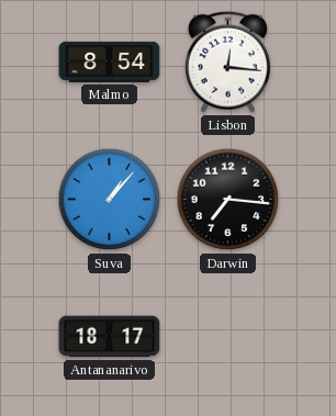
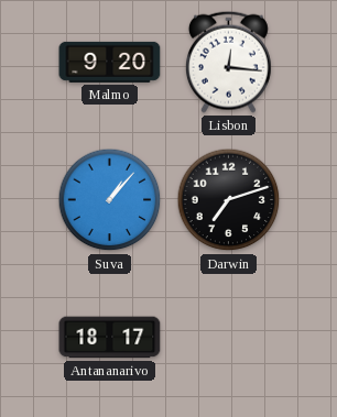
Malmo: 8:54 -> 9:20
Darwin: 7:16 -> 7:12
